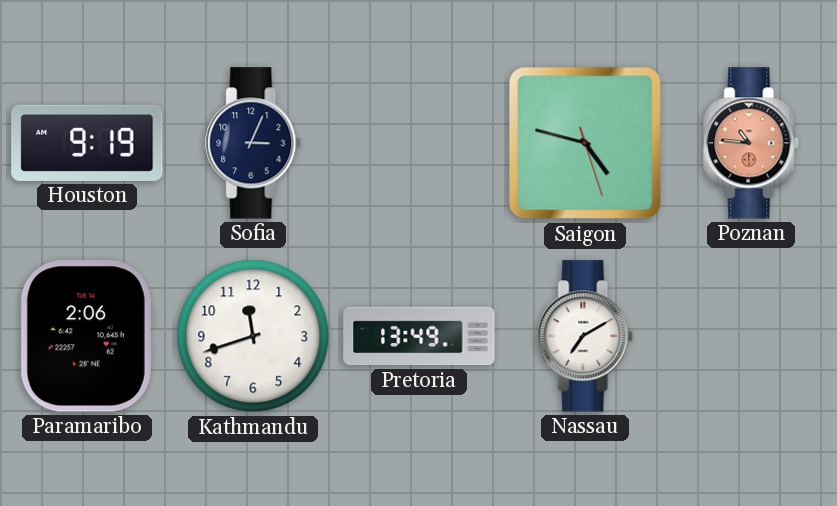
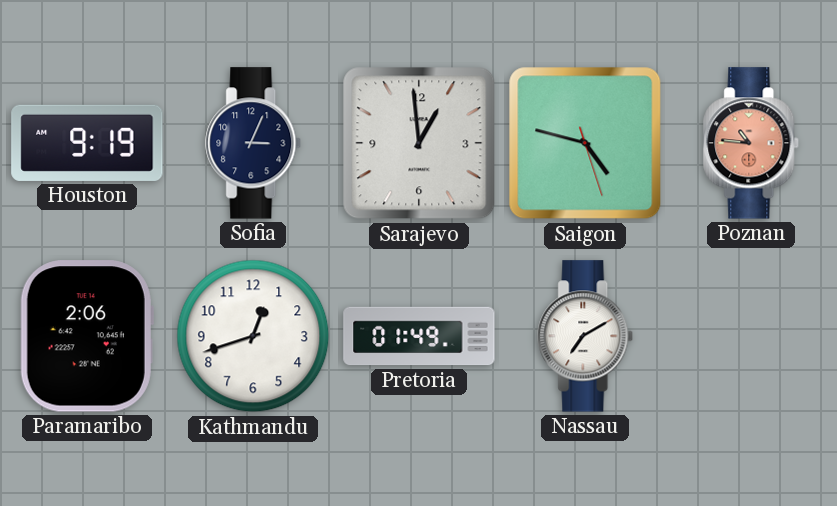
Sarajevo: none -> 12:59
Kathmandu: 11:42 -> 12:42
Pretoria: 13:49 -> 01:49
